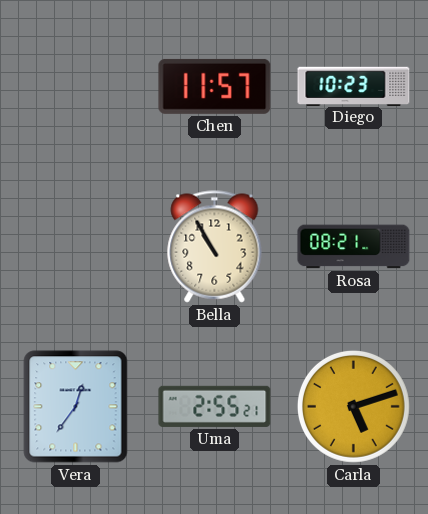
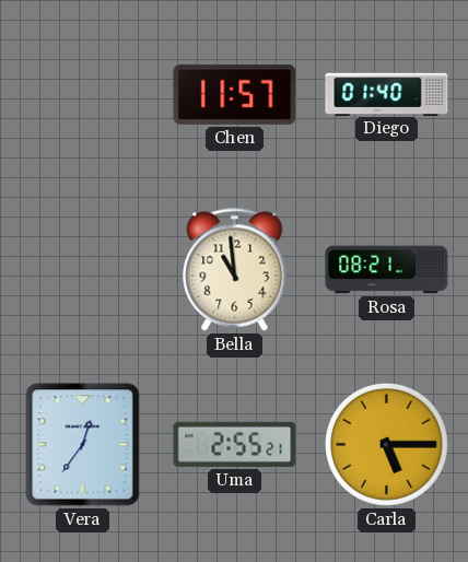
Diego: 10:23 -> 01:40
Bella: 10:55 -> 10:59
Carla: 5:12 -> 5:15
